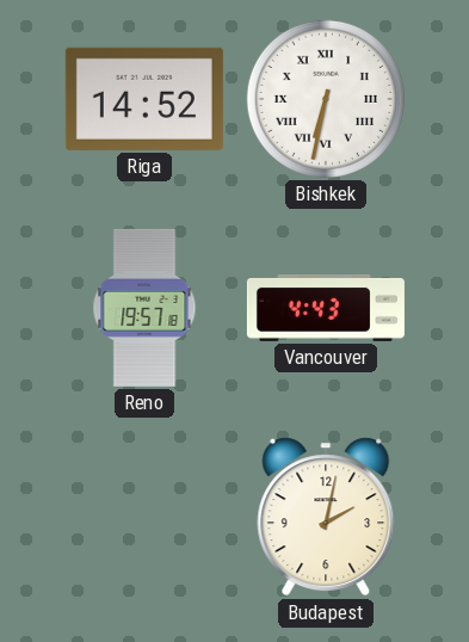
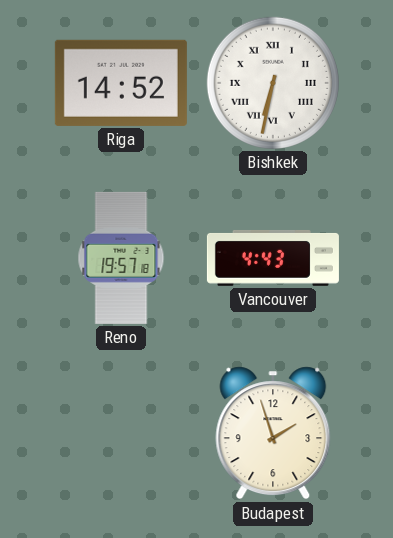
Budapest: 2:02 -> 1:57
